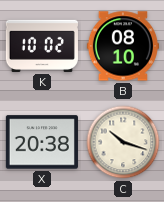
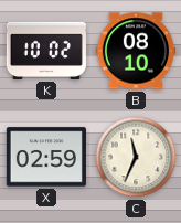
X: 20:38 -> 02:59
C: 10:18 -> 11:34
